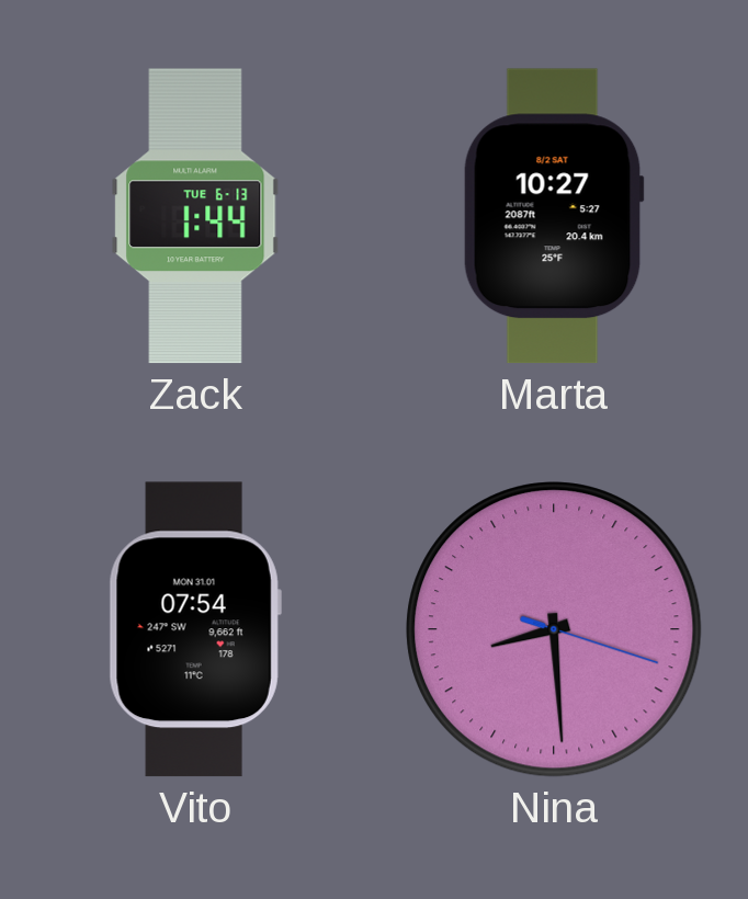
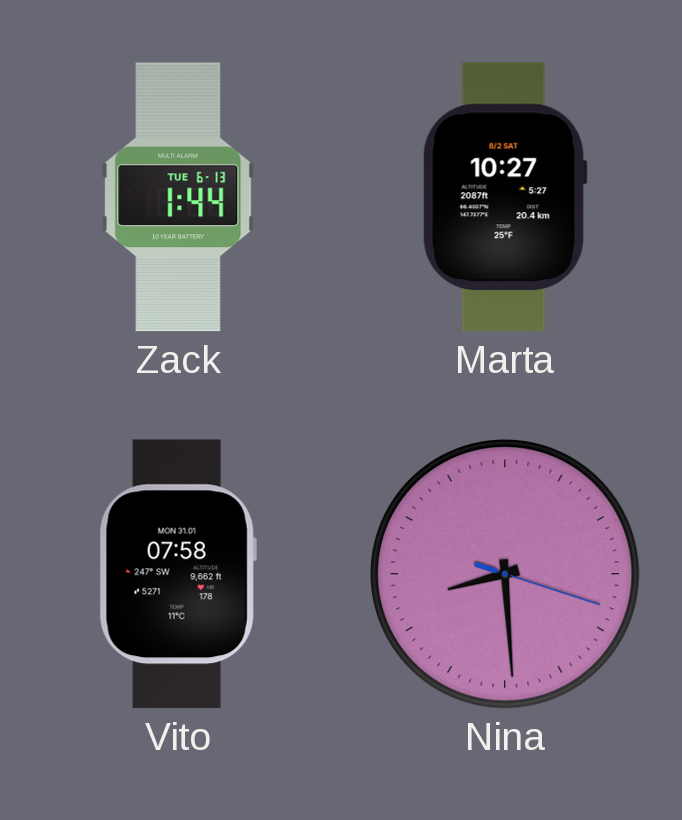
Vito: 07:54 -> 07:58
